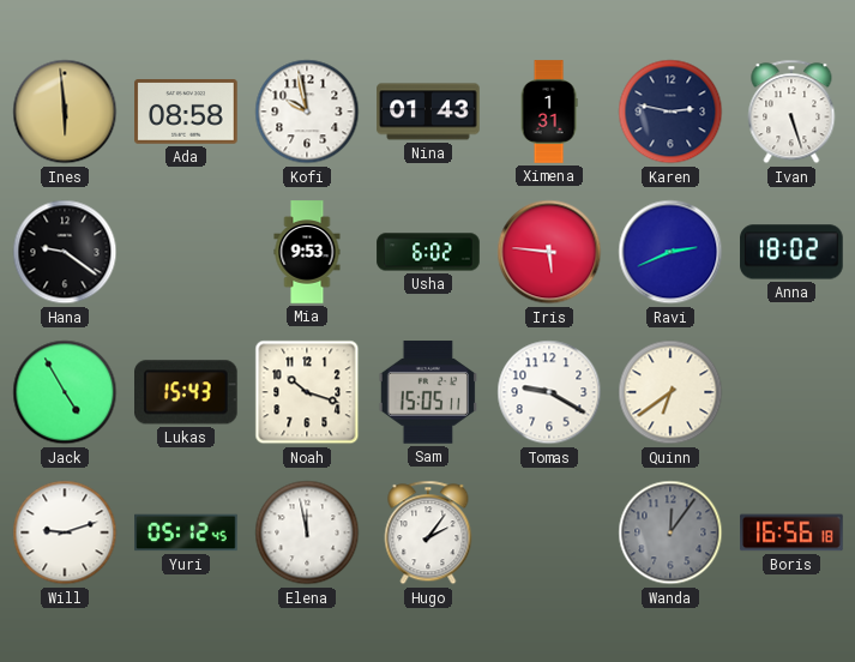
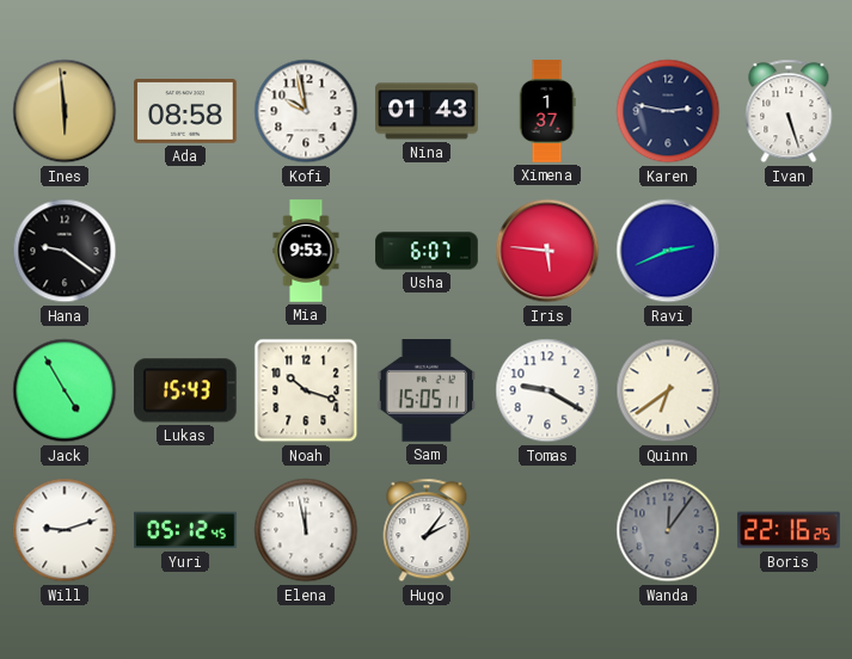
Ximena: 1:31 -> 1:37
Usha: 6:02 -> 6:07
Anna: 18:02 -> none
Boris: 16:56 -> 22:16
